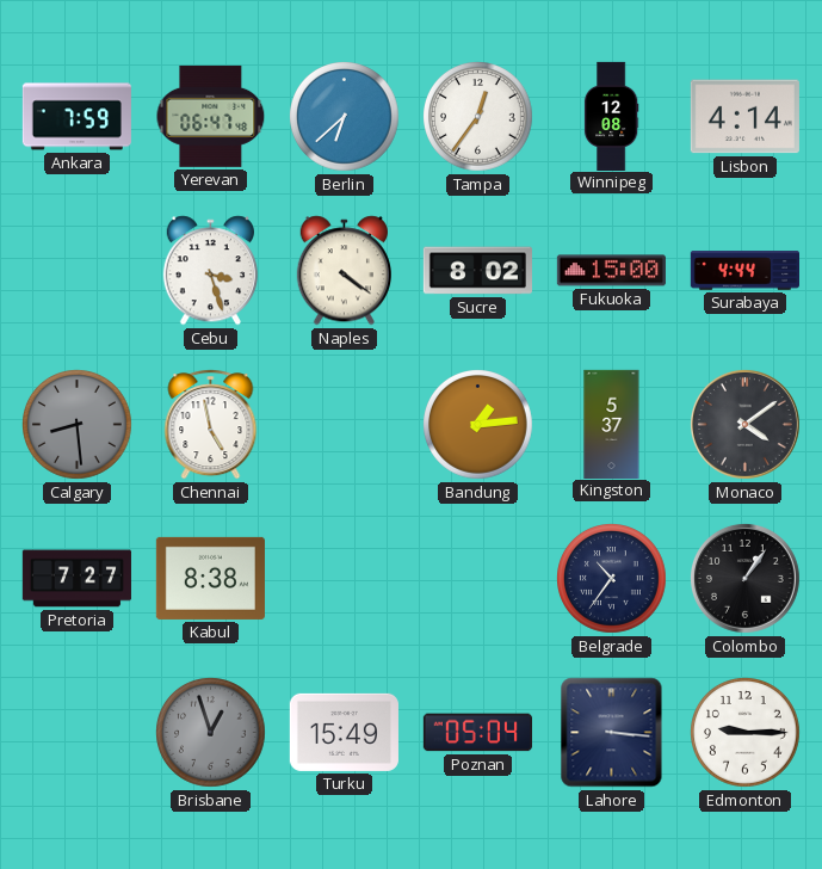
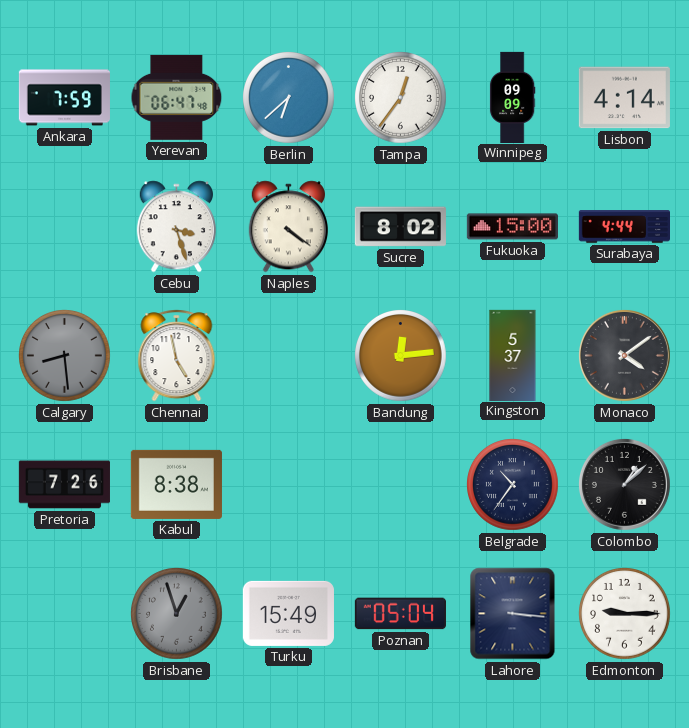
Winnipeg: 12:08 -> 09:09
Bandung: 1:14 -> 12:14
Pretoria: 7:27 -> 7:26
Colombo: 1:06 -> 1:08
